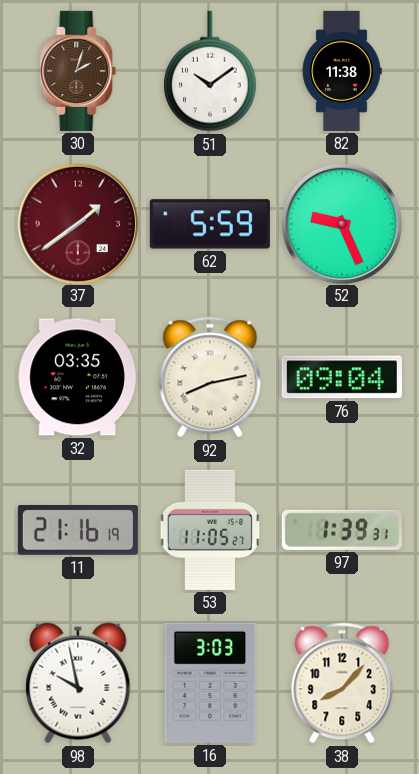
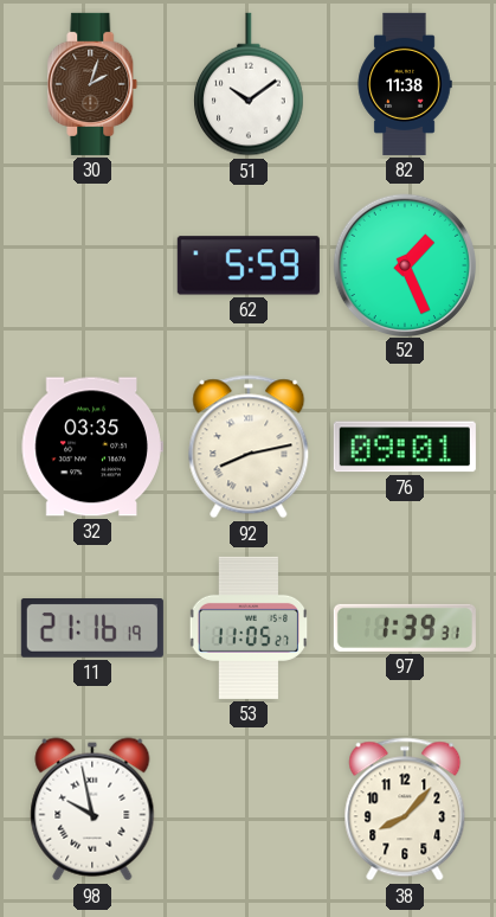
37: 1:39 -> none
52: 9:26 -> 1:26
76: 09:04 -> 09:01
16: 3:03 -> none
